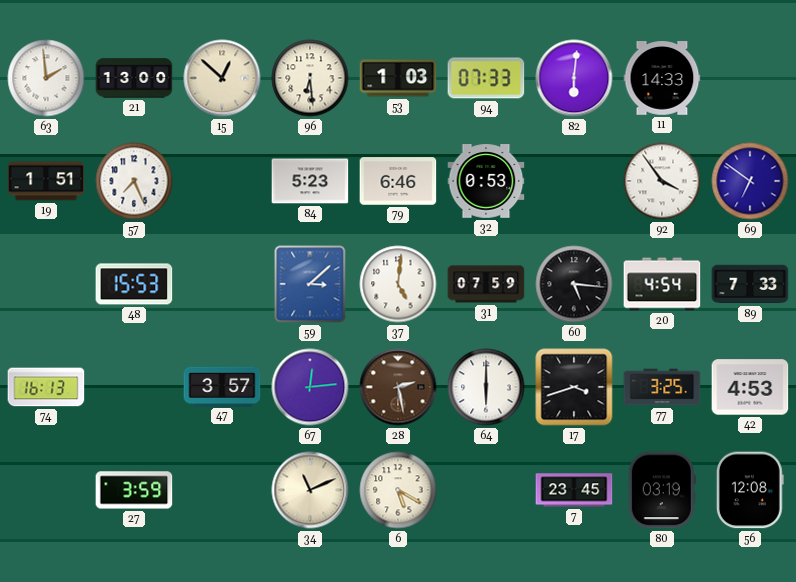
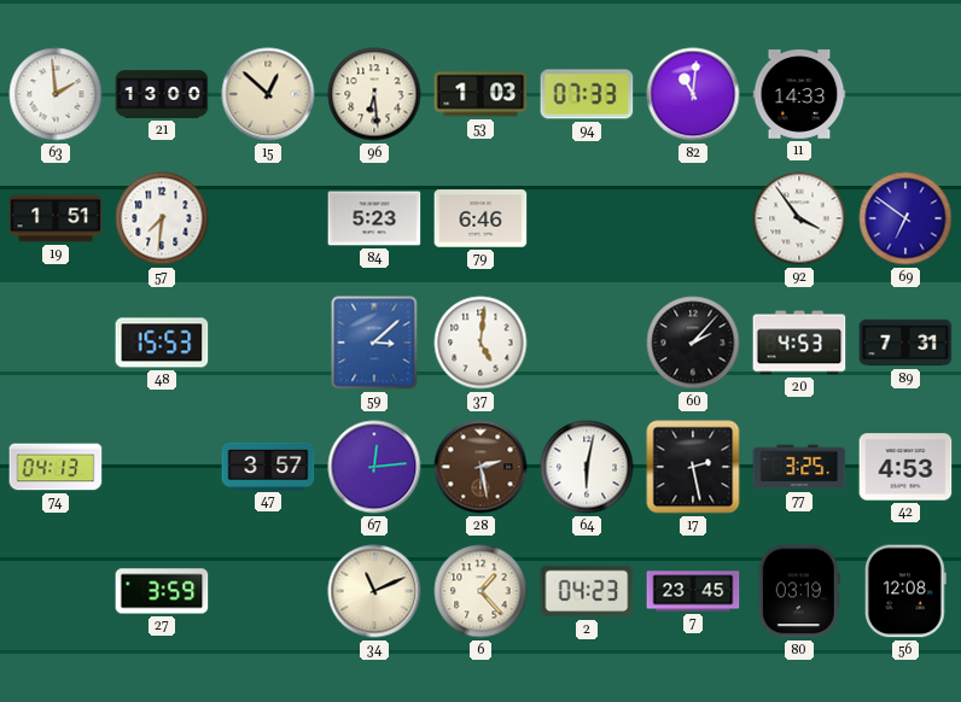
82: 6:01 -> 11:01
57: 7:26 -> 7:31
32: 0:53 -> none
31: 07:59 -> none
60: 5:16 -> 2:07
20: 4:54 -> 4:53
89: 7:33 -> 7:31
74: 16:13 -> 04:13
64: 6:00 -> 6:02
17: 3:42 -> 2:28
6: 5:20 -> 1:23
2: none -> 04:23
